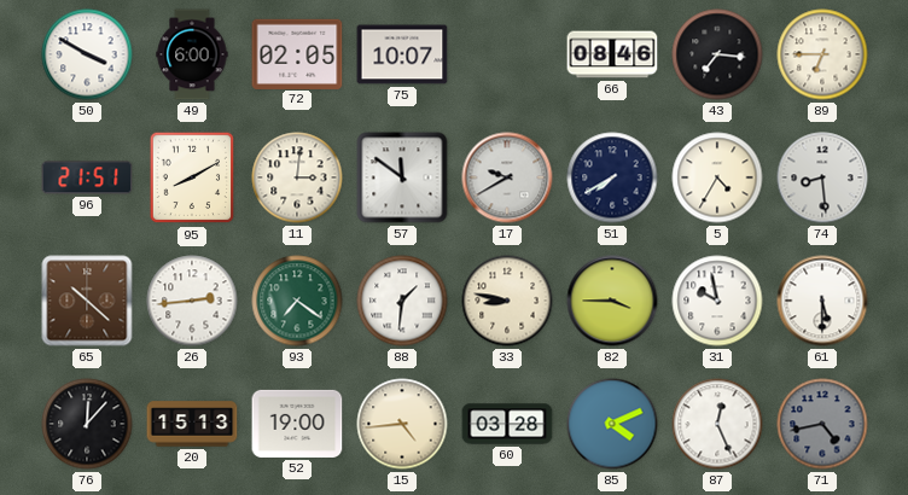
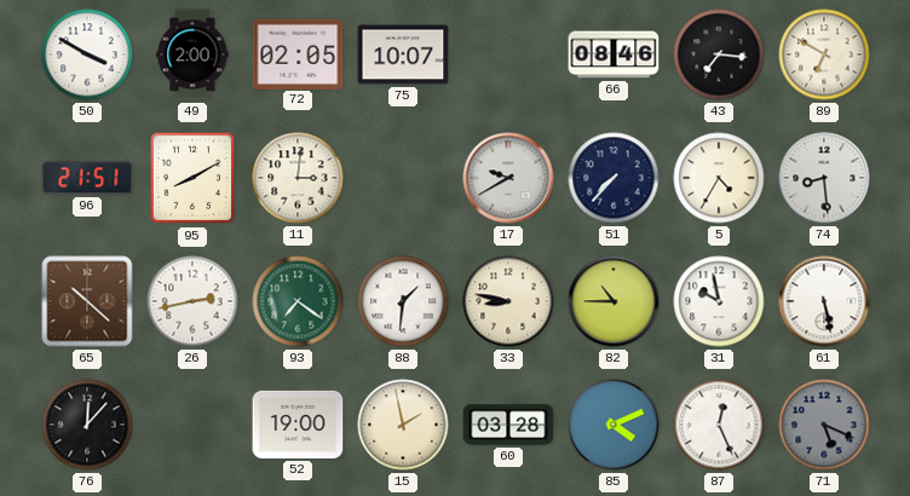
49: 6:00 -> 2:00
89: 6:45 -> 6:50
57: 11:51 -> none
51: 7:40 -> 7:37
26: 2:44 -> 2:43
82: 3:45 -> 10:45
61: 5:30 -> 5:28
20: 15:13 -> none
15: 4:44 -> 1:58
71: 4:43 -> 5:19
